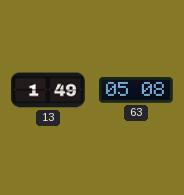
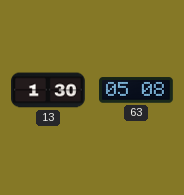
13: 1:49 -> 1:30
